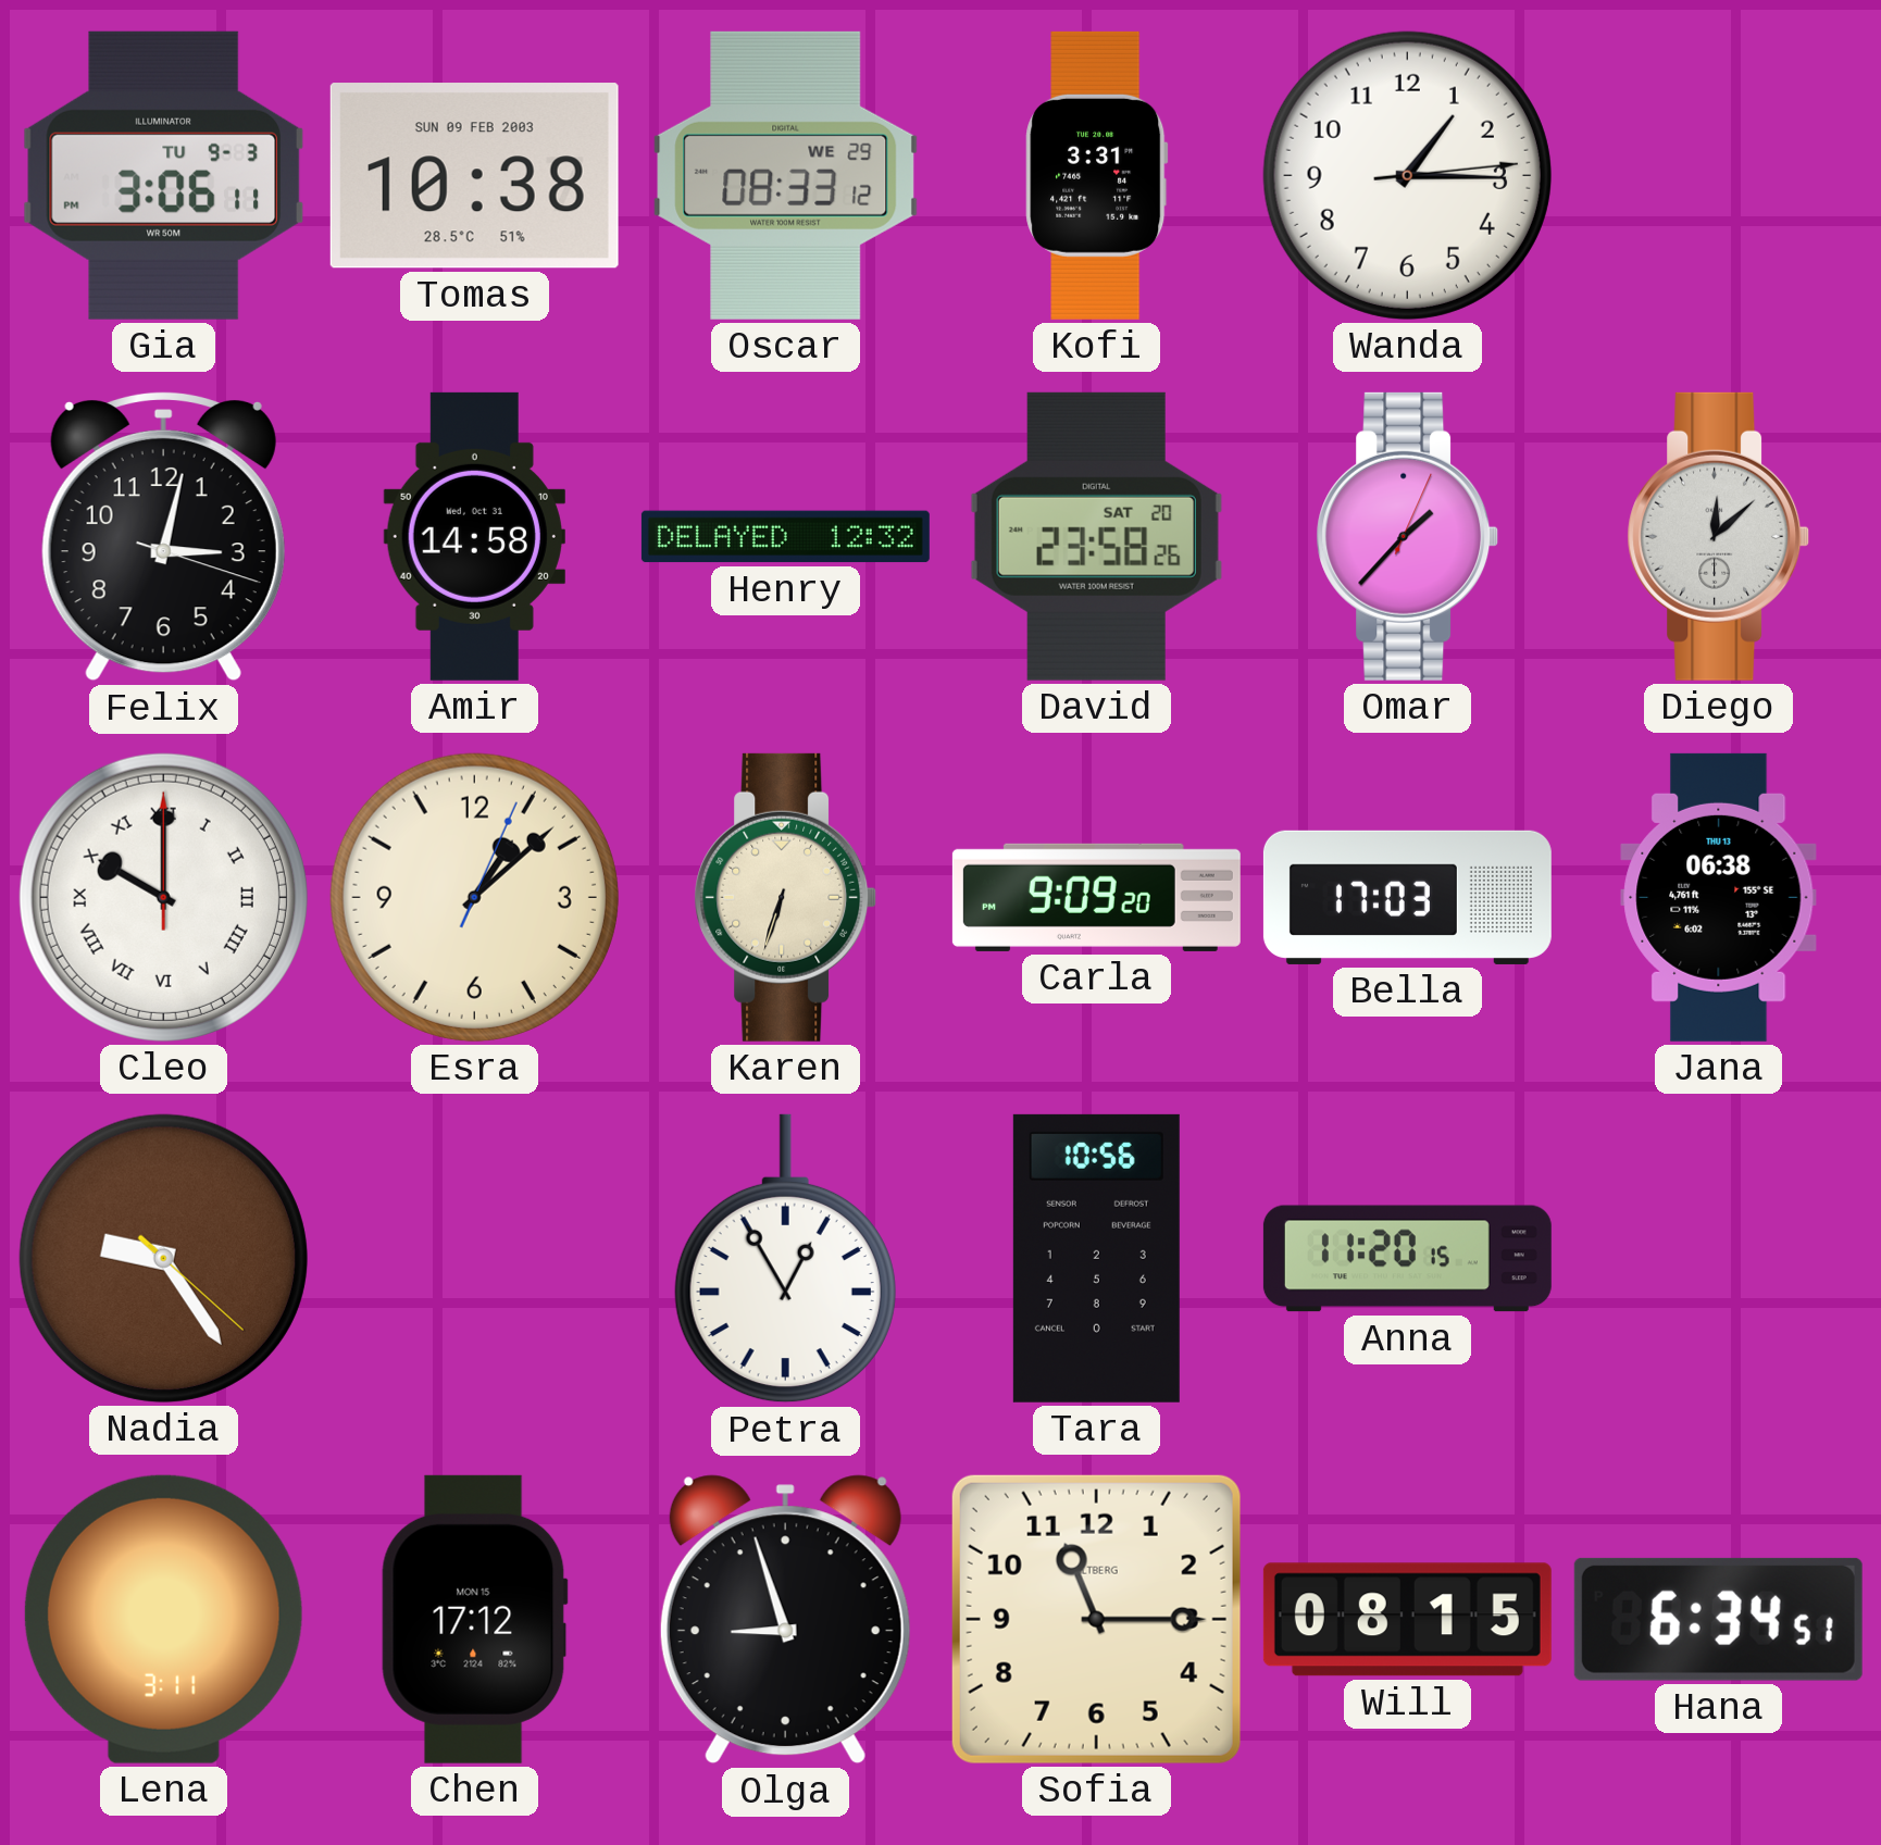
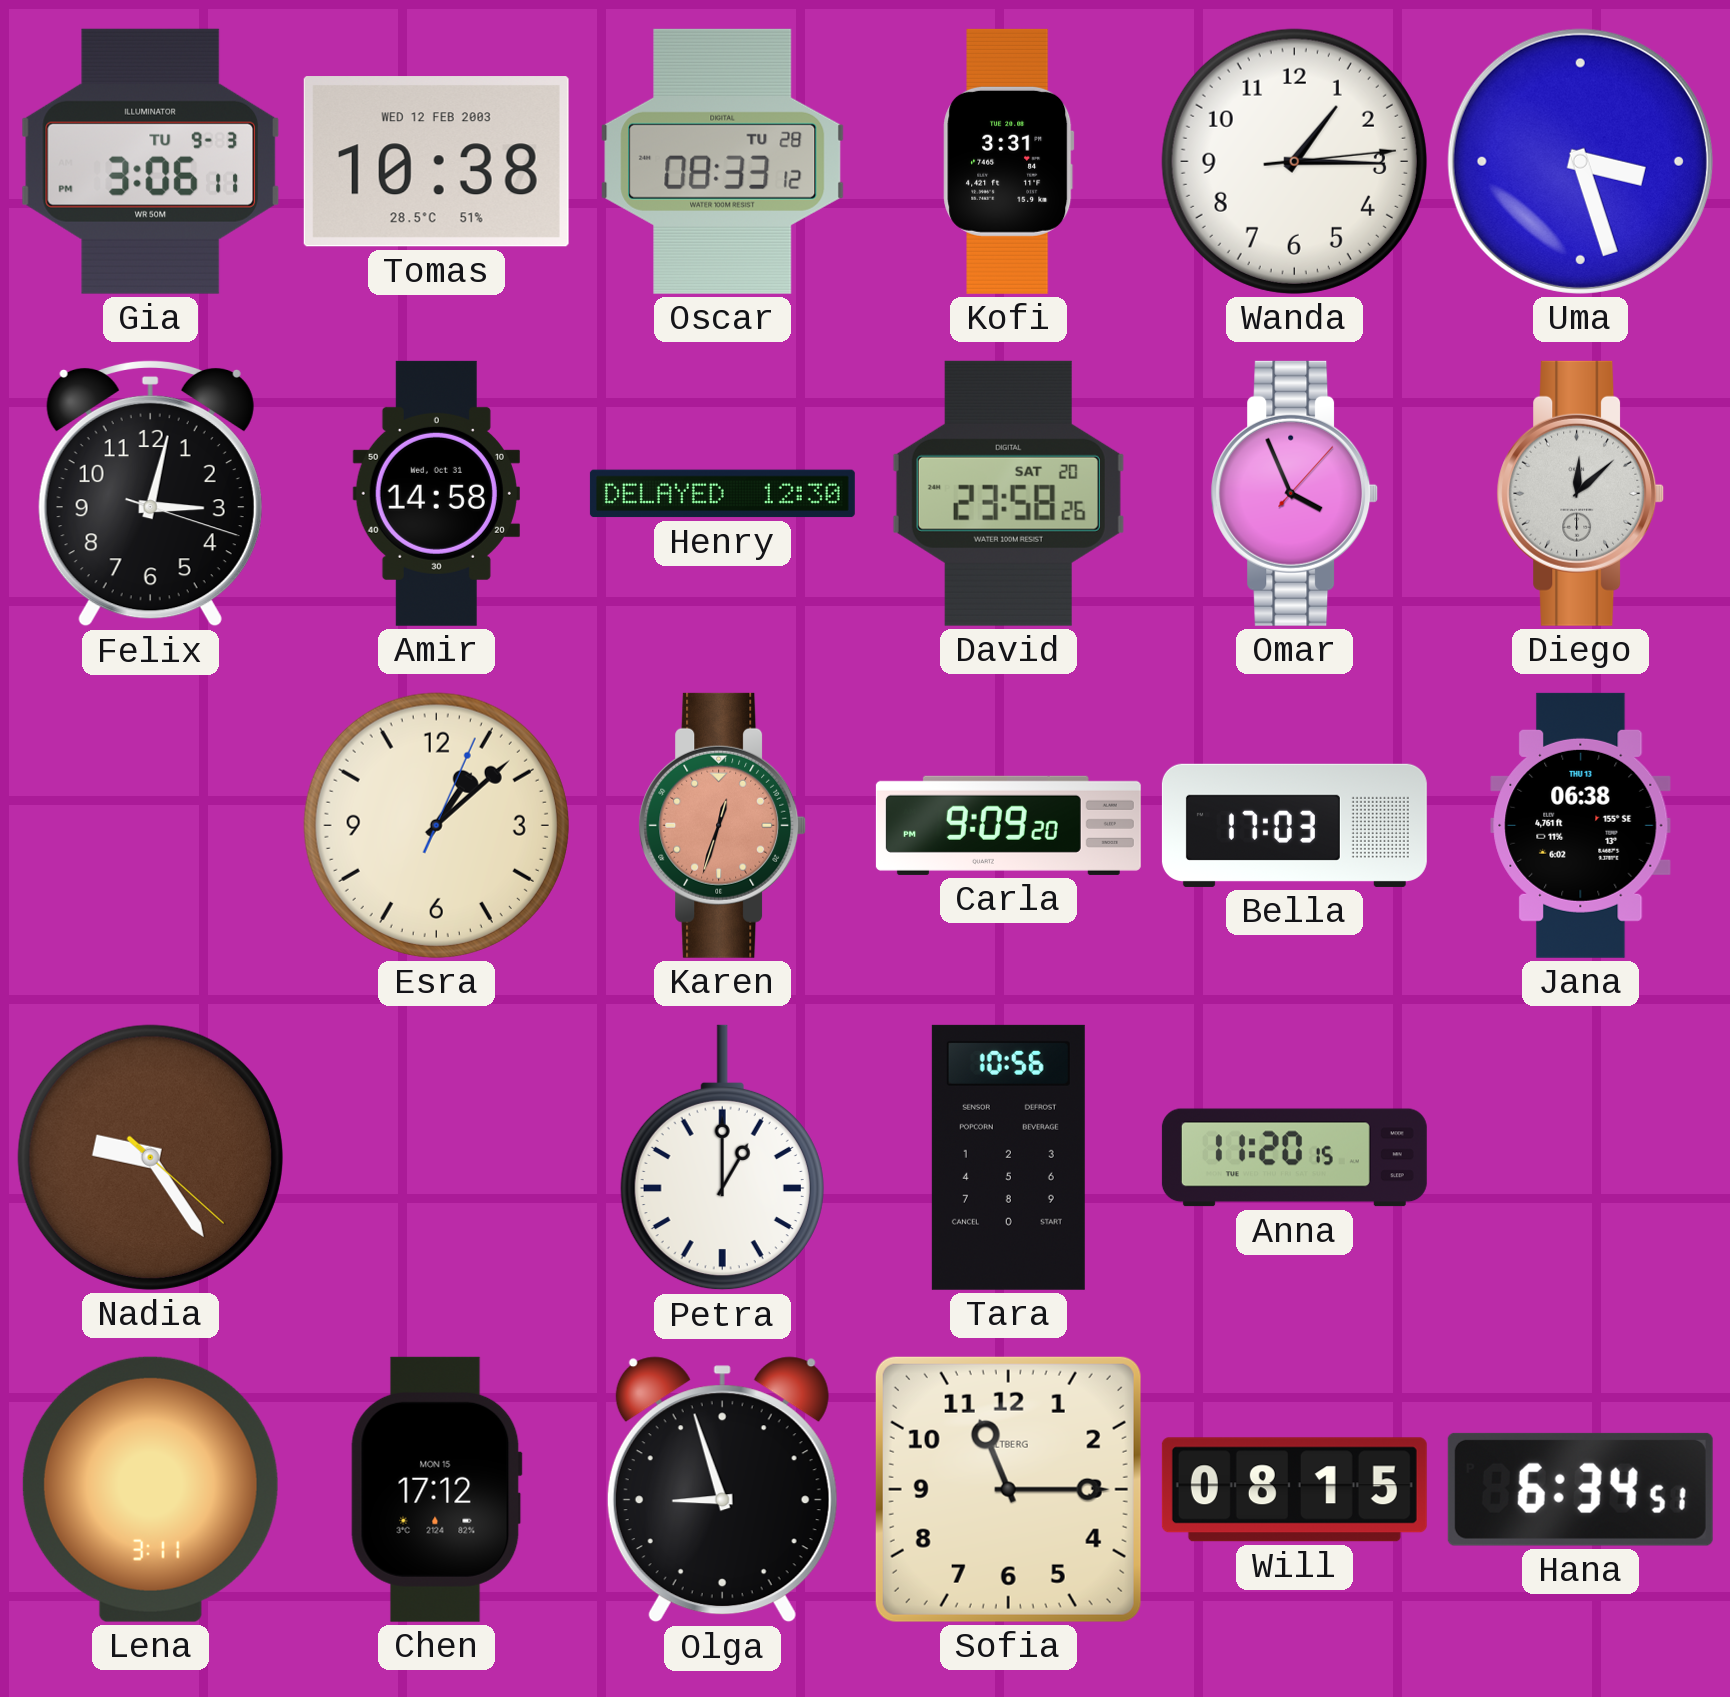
Tomas date: SUN 09 FEB 2003 -> WED 12 FEB 2003
Oscar date: WE 29 -> TU 28
Uma: none -> 3:27
Henry: 12:32 -> 12:30
Omar: 1:37 -> 3:56
Cleo: 10:00 -> none
Karen: 6:33 -> 12:33
Karen dial: cream -> salmon
Petra: 12:55 -> 1:00
